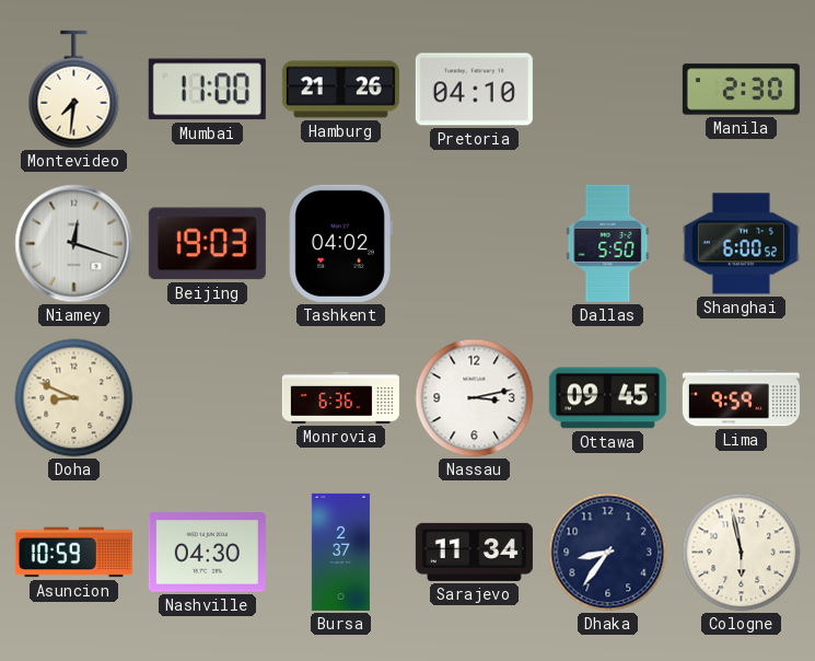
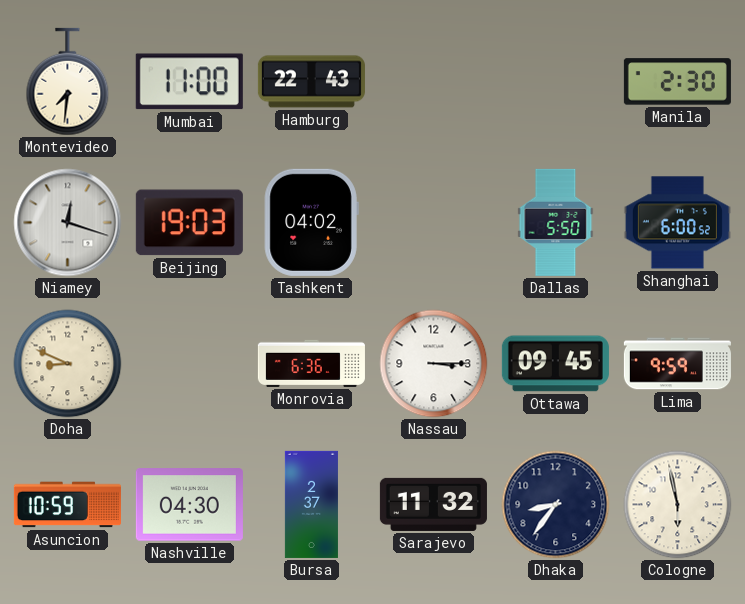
Hamburg: 21:26 -> 22:43
Pretoria: 04:10 -> none
Nassau: 3:13 -> 3:15
Sarajevo: 11:34 -> 11:32
